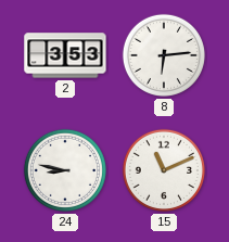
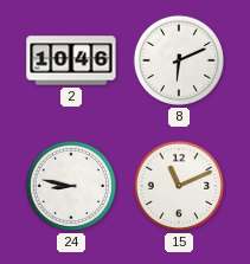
2: 3:53 -> 10:46
8: 6:14 -> 6:11
